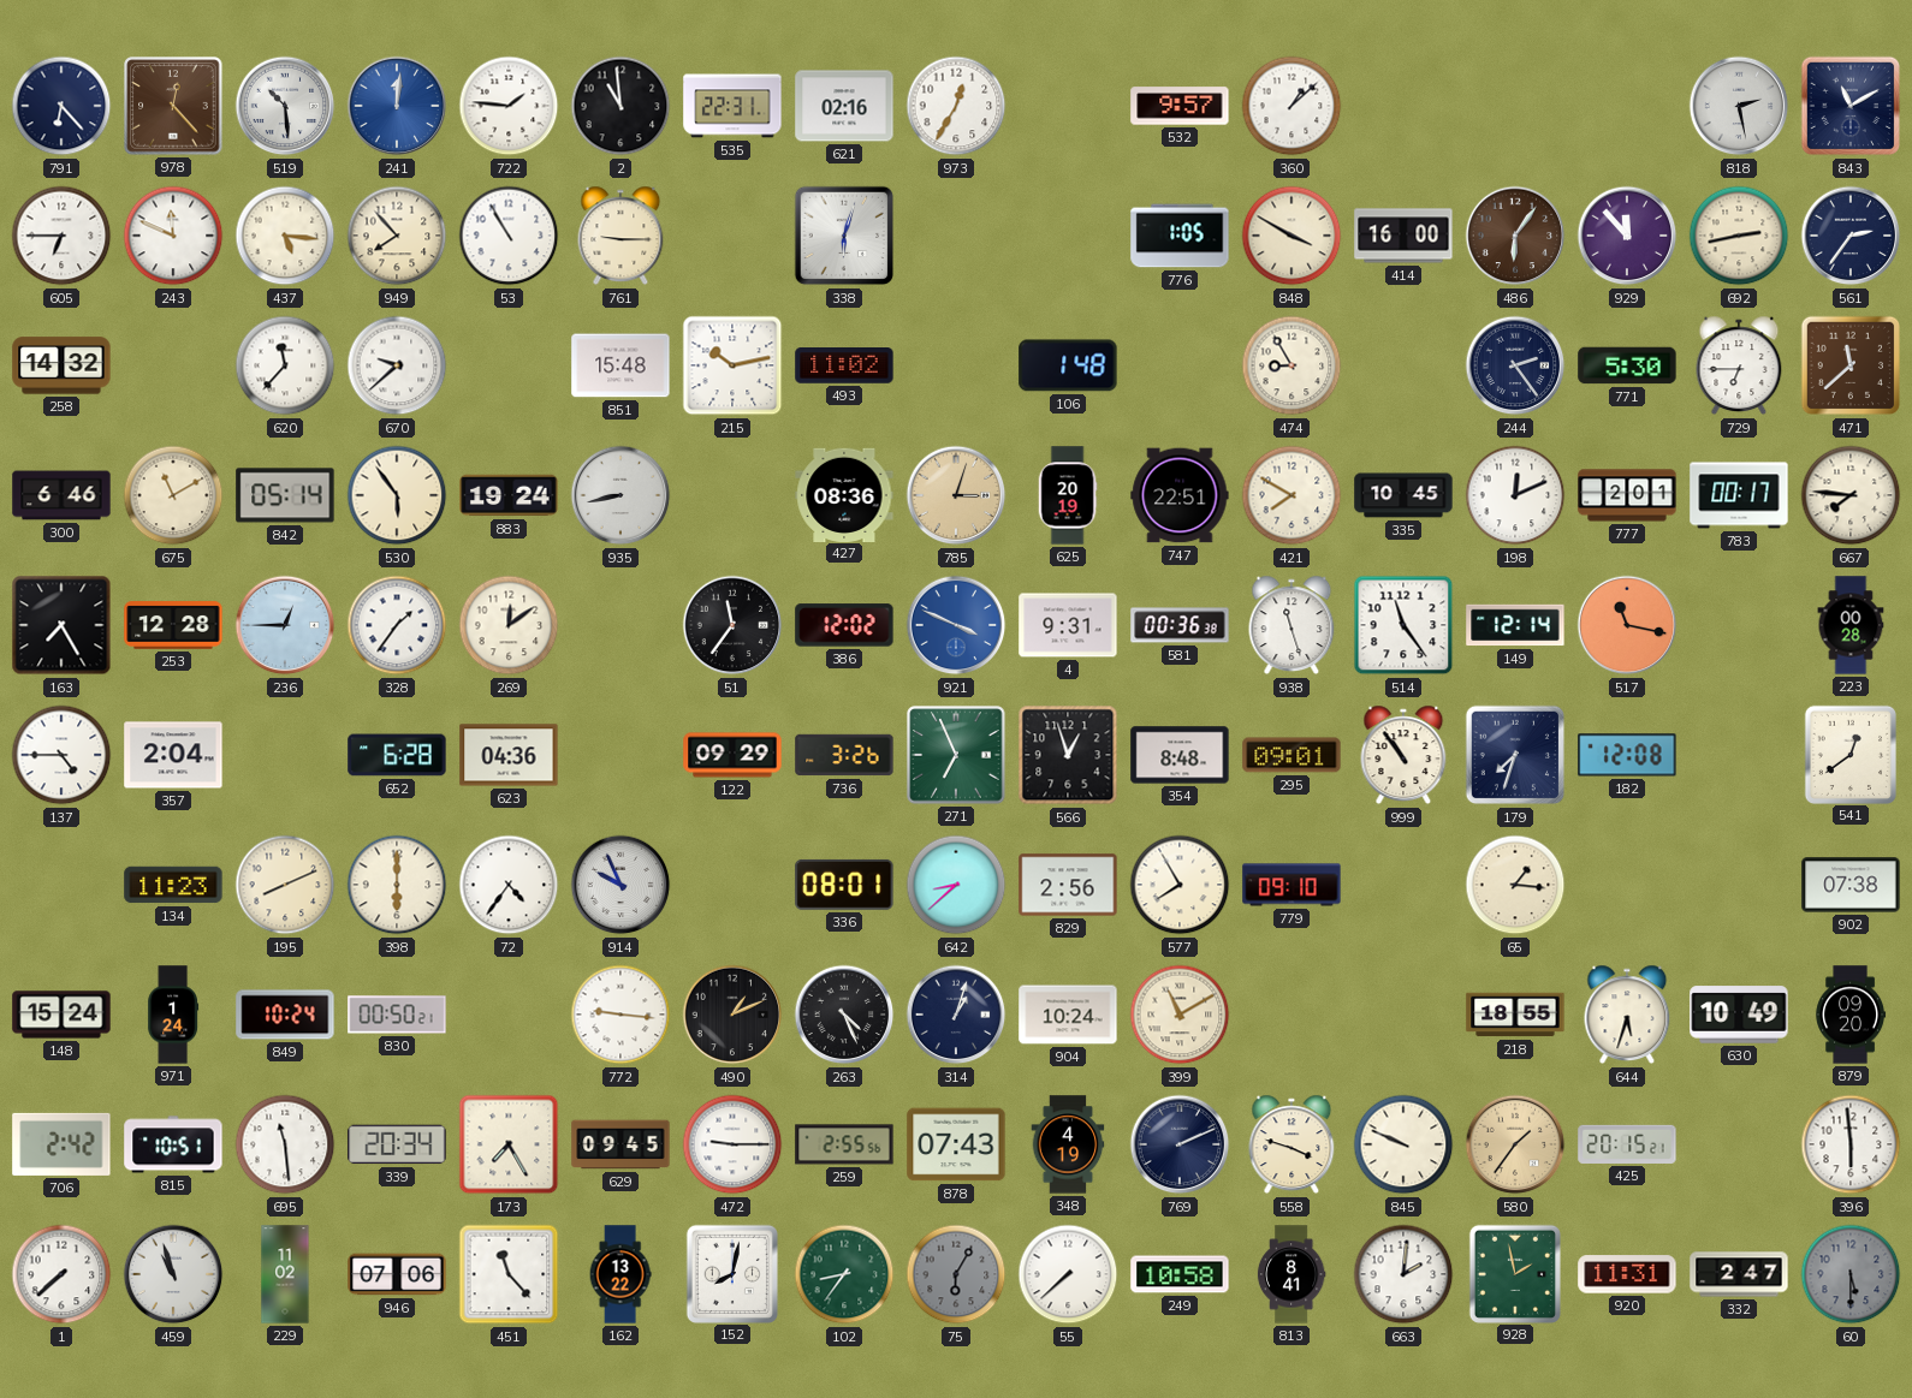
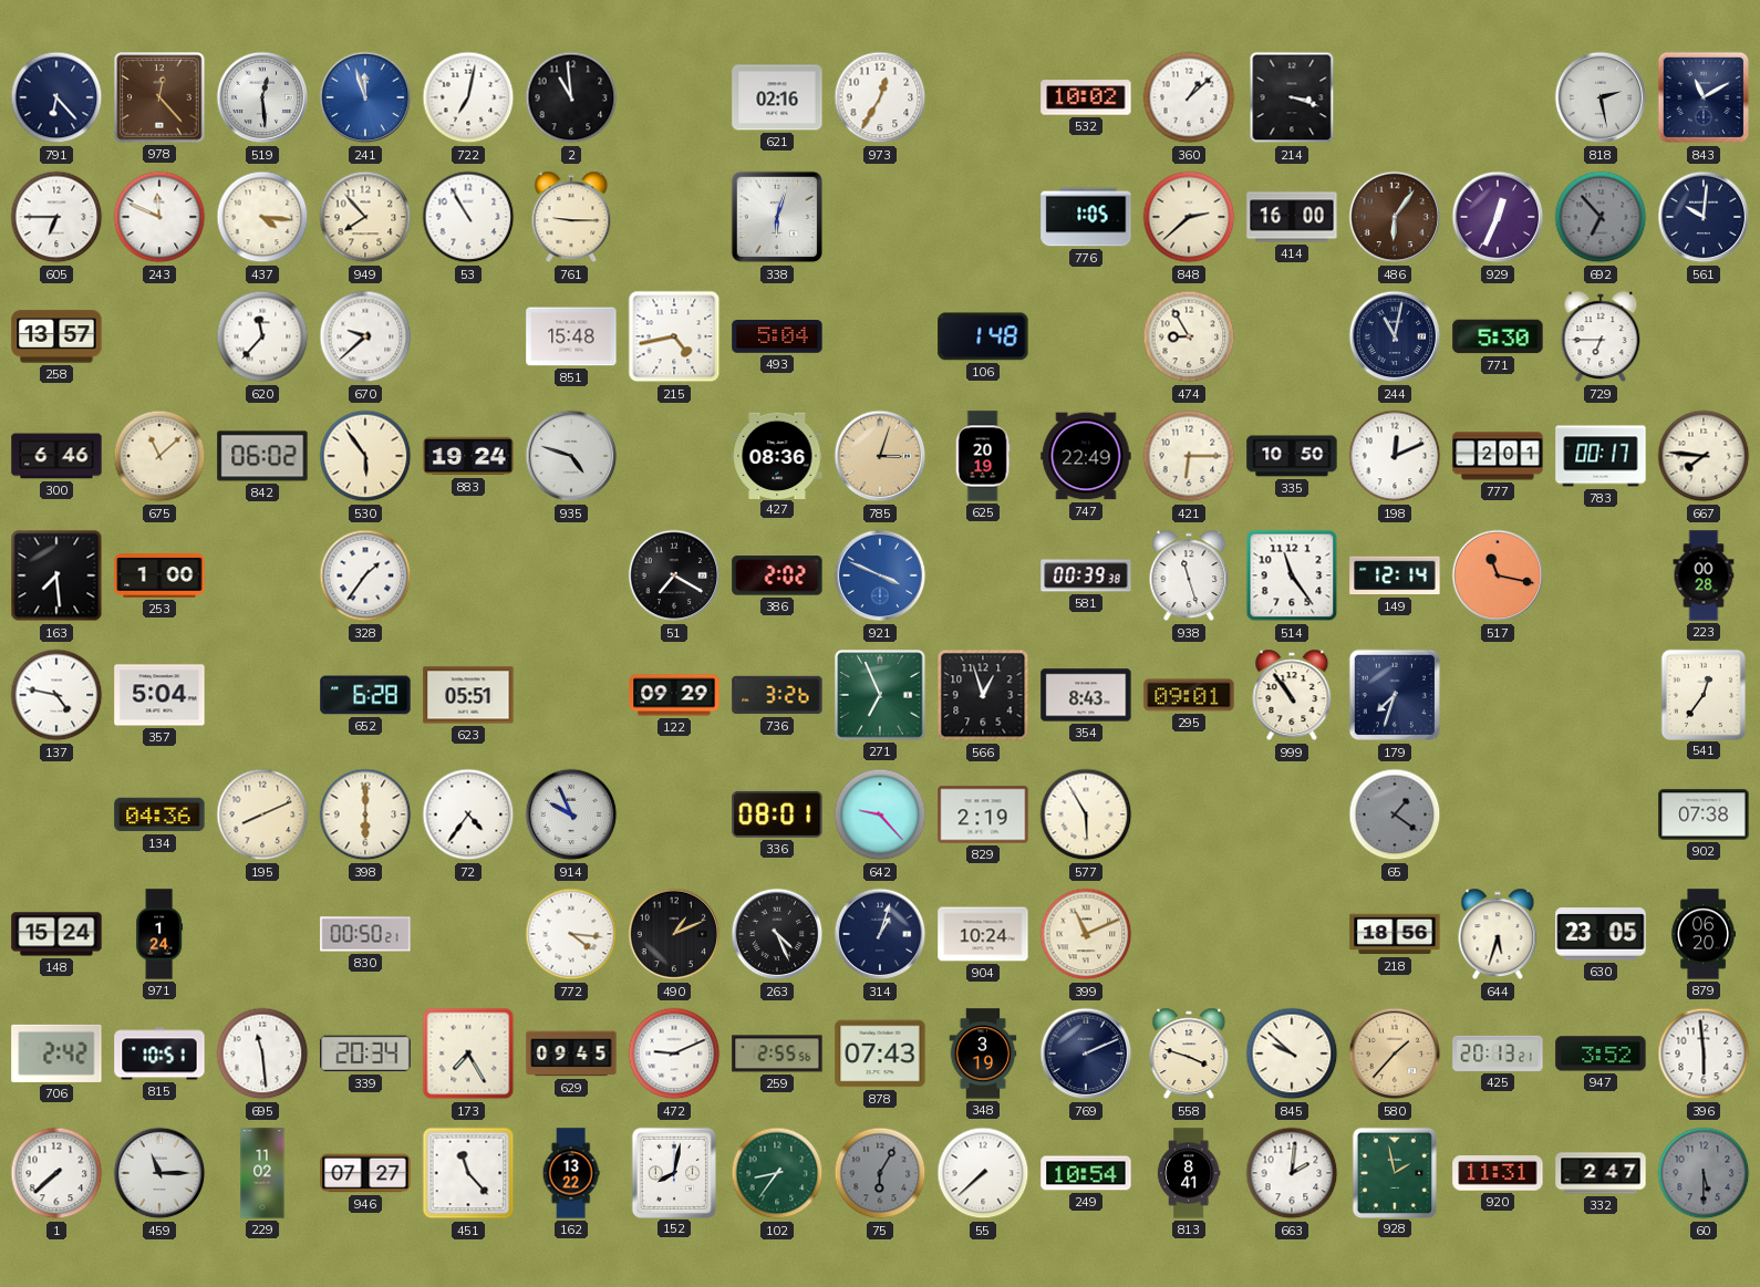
519: 10:29 -> 12:29
241: 12:01 -> 11:57
722: 1:46 -> 7:02
535: 22:31 -> none
532: 9:57 -> 10:02
214: none -> 3:18
437: 5:16 -> 4:16
848: 3:50 -> 2:38
929: 11:53 -> 12:34
692: 2:43 -> 6:53
692 dial: cream -> grey
561: 2:36 -> 10:01
258: 14:32 -> 13:57
215: 10:13 -> 4:43
493: 11:02 -> 5:04
244: 2:24 -> 11:02
471: 11:38 -> none
675: 11:10 -> 11:08
842: 05:14 -> 06:02
935: 8:43 -> 4:48
747: 22:51 -> 22:49
421: 7:50 -> 6:15
335: 10:45 -> 10:50
163: 7:25 -> 7:29
253: 12:28 -> 1:00
236: 12:45 -> none
269: 12:09 -> none
51: 11:36 -> 7:20
386: 12:02 -> 2:02
4: 9:31 -> none
581: 00:36 -> 00:39
137: 4:45 -> 4:47
357: 2:04 -> 5:04
623: 04:36 -> 05:51
354: 8:48 -> 8:43
182: 12:08 -> none
541: 12:39 -> 12:36
134: 11:23 -> 04:36
642: 8:38 -> 9:23
829: 2:56 -> 2:19
577: 7:55 -> 5:55
779: 09:10 -> none
65: 1:16 -> 1:21
65 dial: cream -> grey
849: 10:24 -> none
772: 9:16 -> 4:16
399: 11:10 -> 11:11
218: 18:55 -> 18:56
630: 10:49 -> 23:05
879: 09:20 -> 06:20
472: 9:15 -> 9:11
348: 4:19 -> 3:19
845: 9:49 -> 9:52
580: 1:36 -> 1:37
425: 20:15 -> 20:13
947: none -> 3:52
459: 10:57 -> 11:15
946: 07:06 -> 07:27
249: 10:58 -> 10:54
